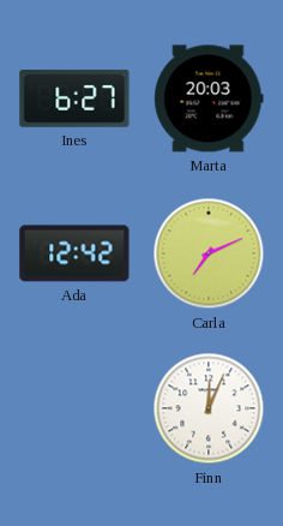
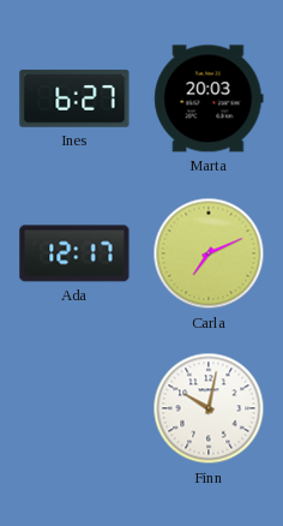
Ada: 12:42 -> 12:17
Finn: 12:04 -> 10:02
